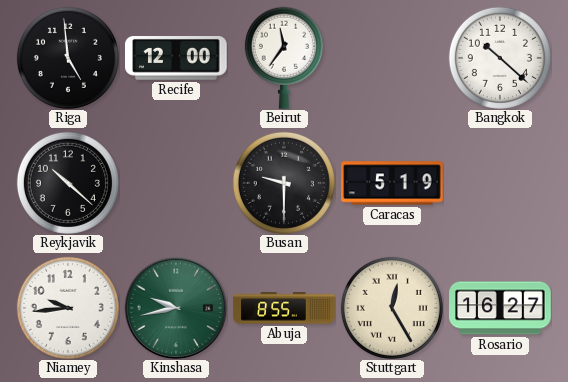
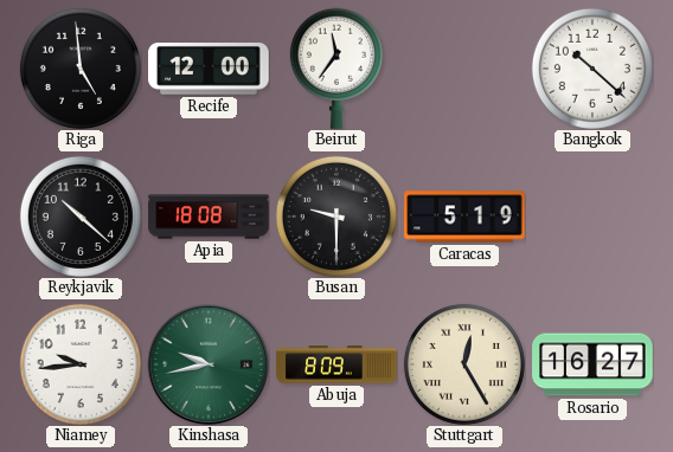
Apia: none -> 18:08
Abuja: 8:55 -> 8:09
